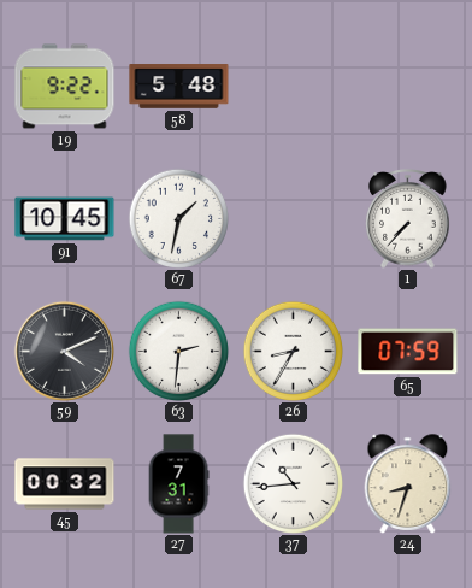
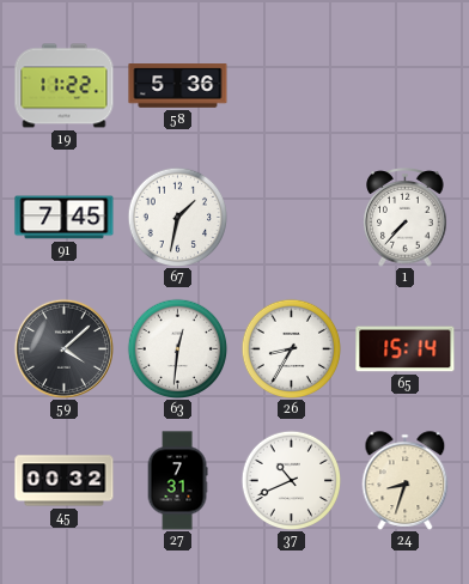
19: 9:22 -> 11:22
58: 5:48 -> 5:36
91: 10:45 -> 7:45
59: 4:11 -> 4:08
63: 2:31 -> 12:31
65: 07:59 -> 15:14
37: 10:44 -> 10:41
